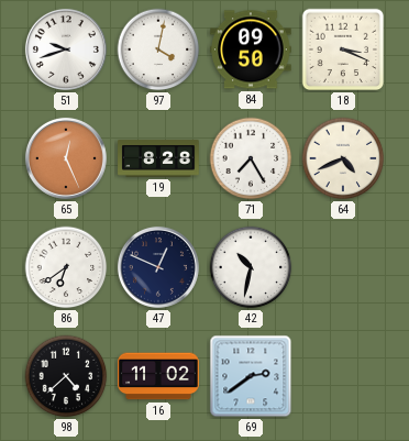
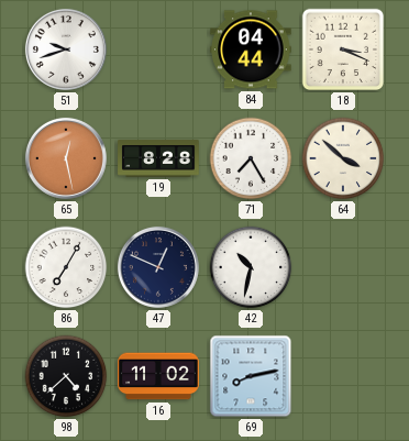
97: 4:02 -> none
84: 09:50 -> 04:44
65: 12:26 -> 12:28
64: 4:41 -> 3:52
86: 6:39 -> 7:05
69: 2:39 -> 8:13
